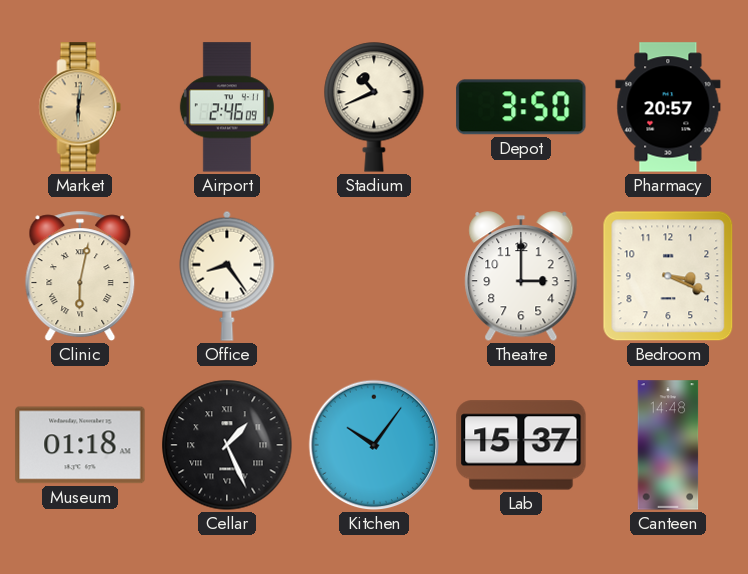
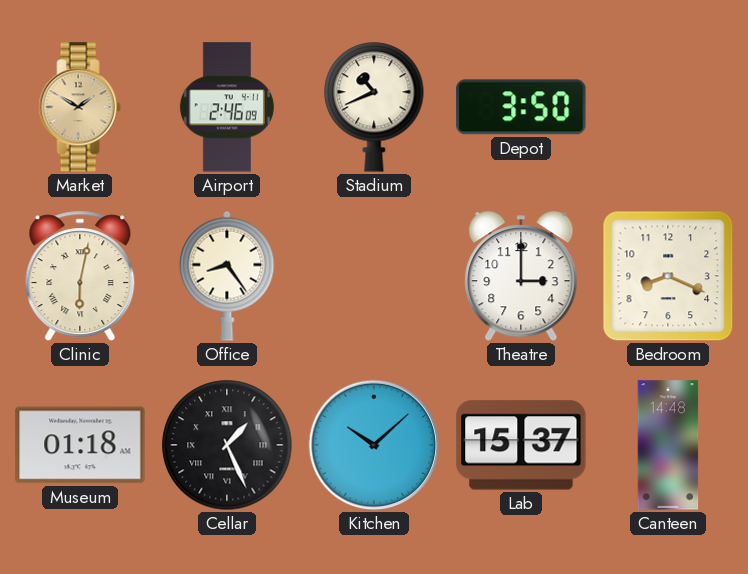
Market: 6:01 -> 1:50
Pharmacy: 20:57 -> none
Bedroom: 3:19 -> 8:19
Kitchen: 10:06 -> 10:08
